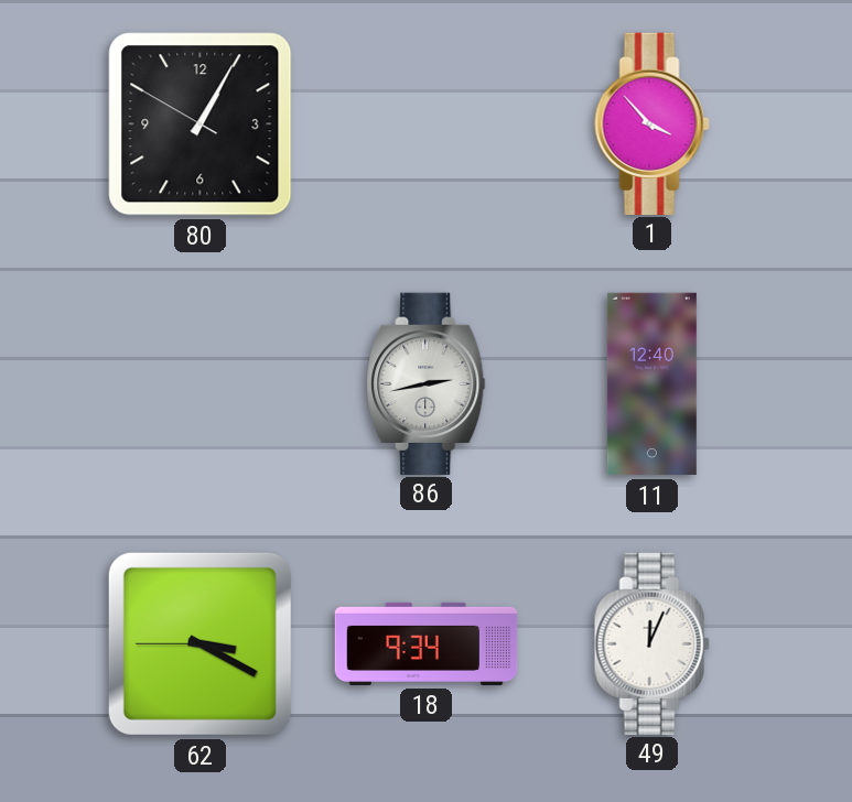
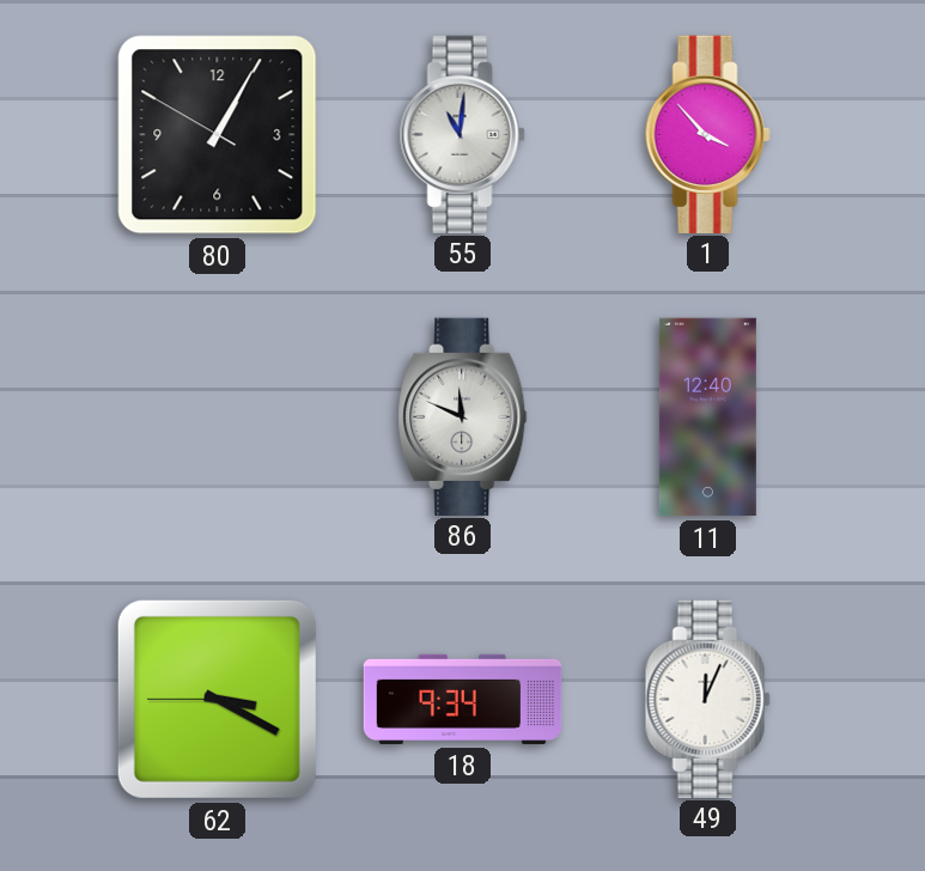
55: none -> 11:01
86: 2:43 -> 11:49
